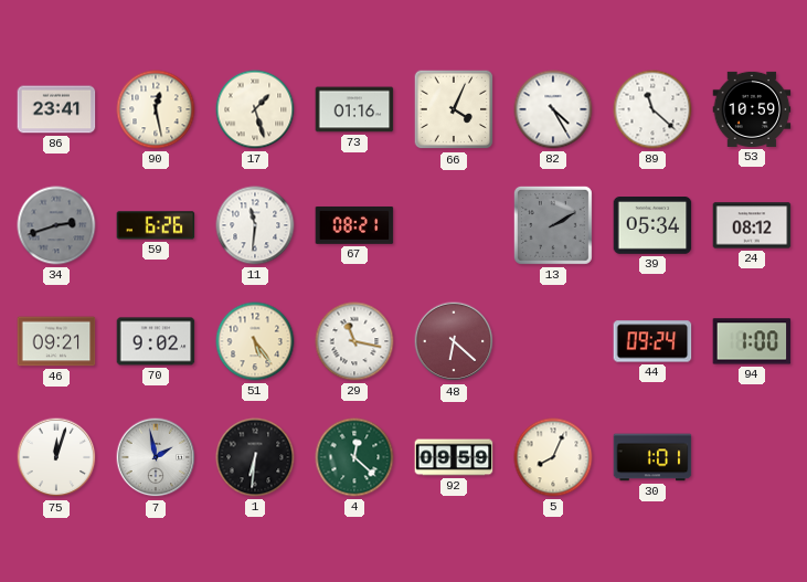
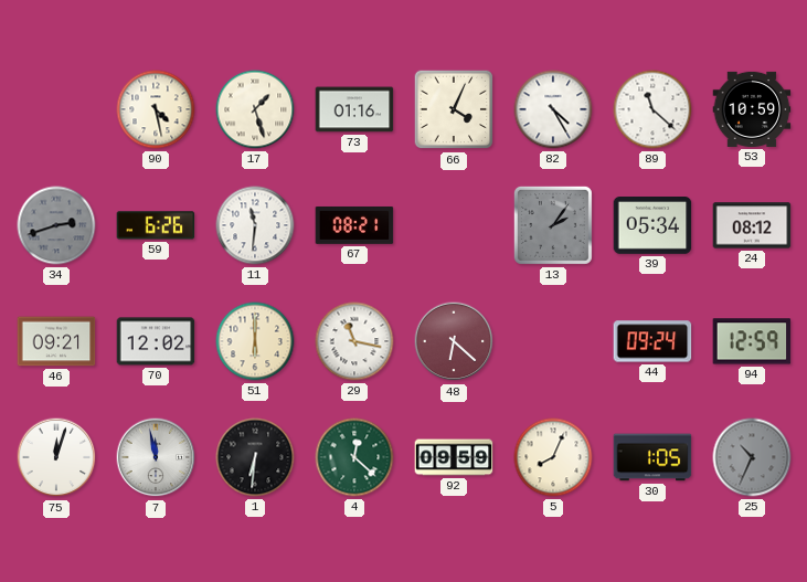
86: 23:41 -> none
90: 12:28 -> 4:28
13: 2:10 -> 2:06
70: 9:02 -> 12:02
51: 5:24 -> 6:00
94: 1:00 -> 12:59
7: 1:58 -> 11:58
30: 1:01 -> 1:05
25: none -> 10:34
